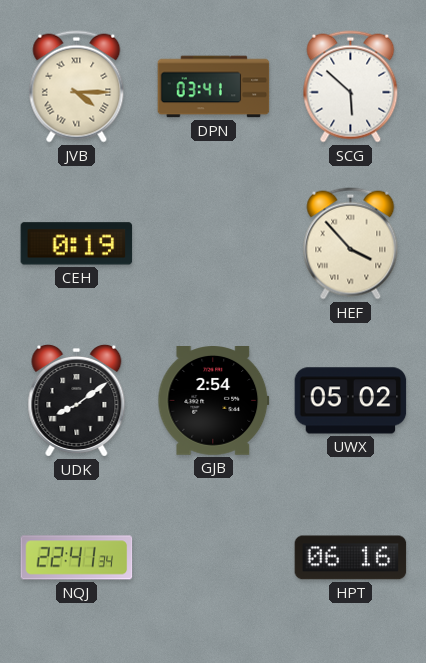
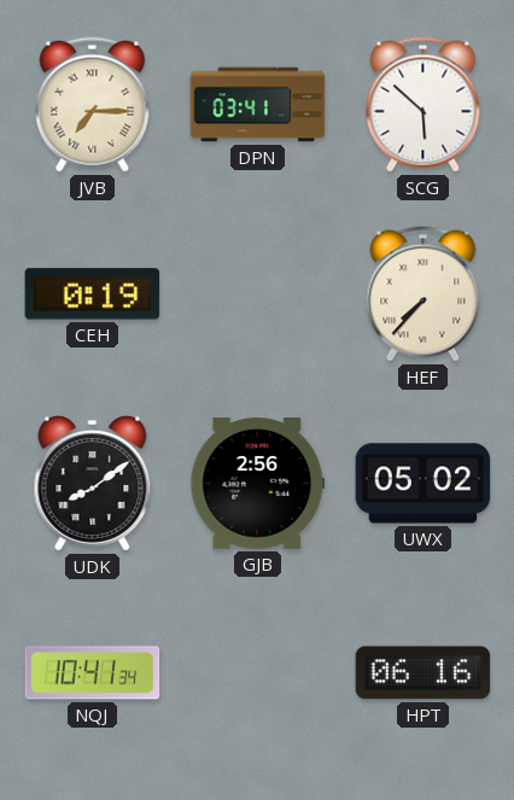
JVB: 4:15 -> 7:15
HEF: 3:53 -> 7:37
GJB: 2:54 -> 2:56
NQJ: 22:41 -> 10:41
